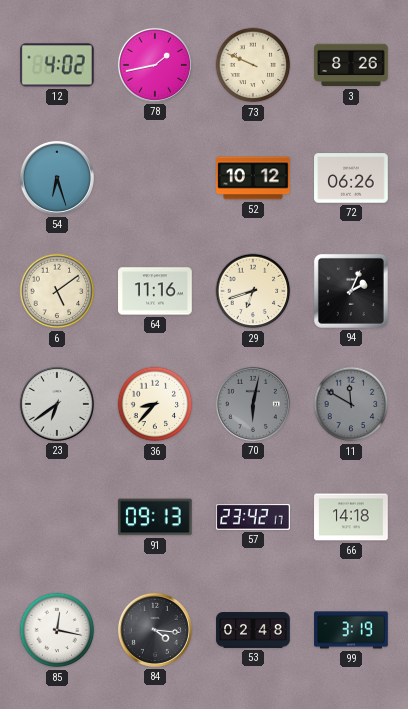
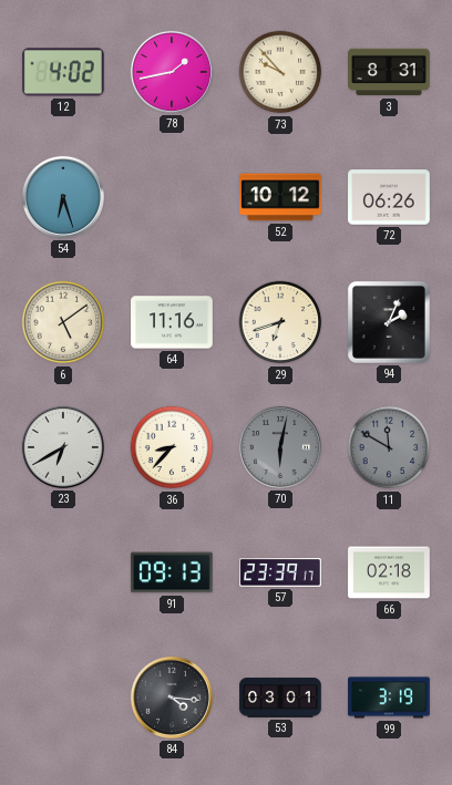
73: 9:49 -> 9:53
3: 8:26 -> 8:31
23: 6:39 -> 6:40
57: 23:42 -> 23:39
66: 14:18 -> 02:18
85: 12:17 -> none
53: 02:48 -> 03:01
